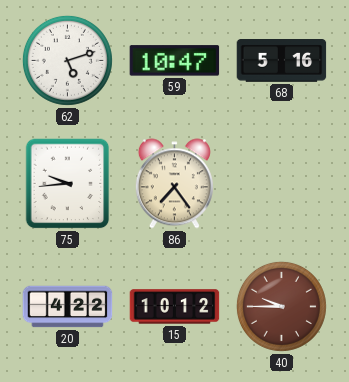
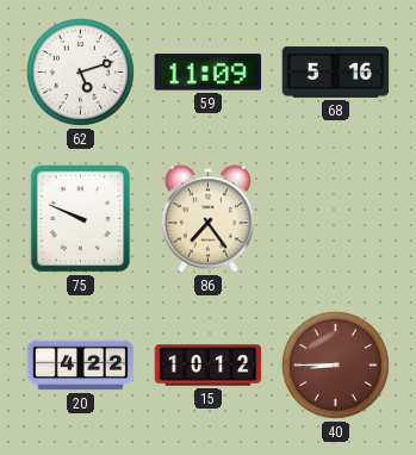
59: 10:47 -> 11:09
75: 9:44 -> 9:49
40: 9:45 -> 8:45
